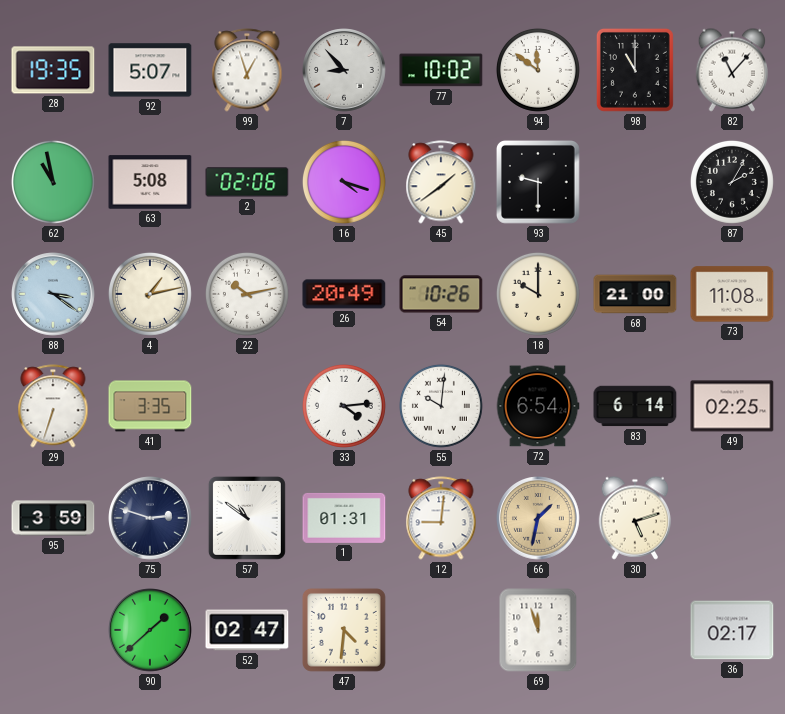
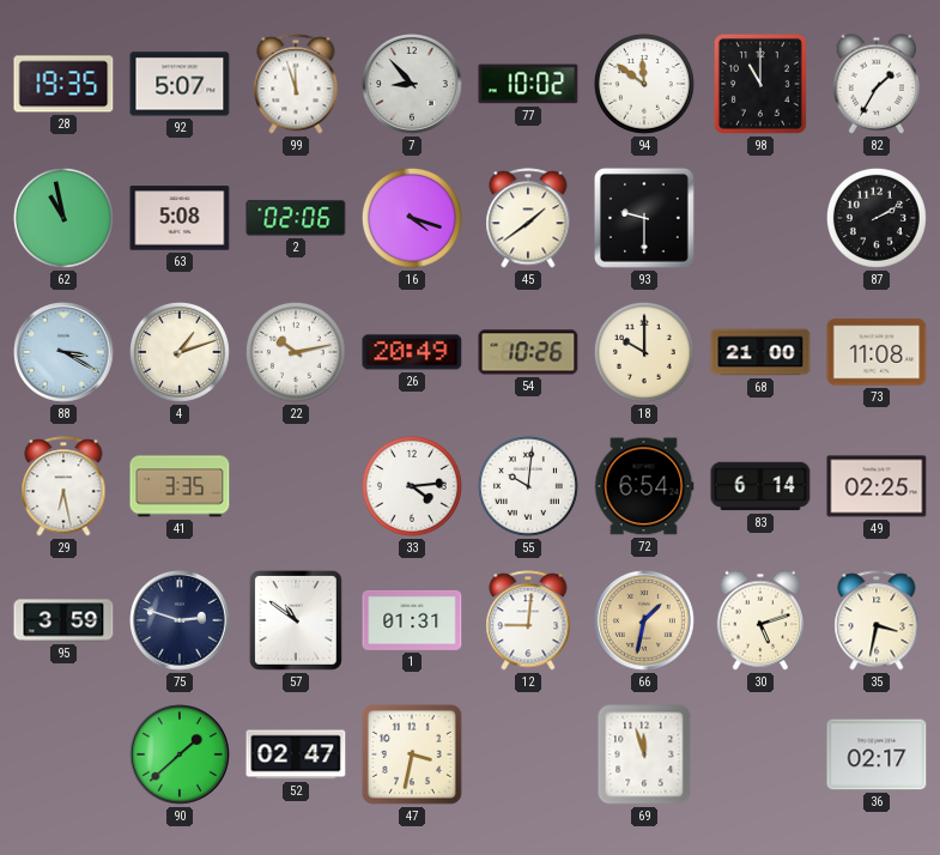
99: 12:57 -> 11:57
82: 11:07 -> 1:35
87: 2:05 -> 2:10
88: 3:21 -> 3:20
4: 1:13 -> 1:12
29: 6:33 -> 6:28
35: none -> 3:32
47: 4:31 -> 3:32
